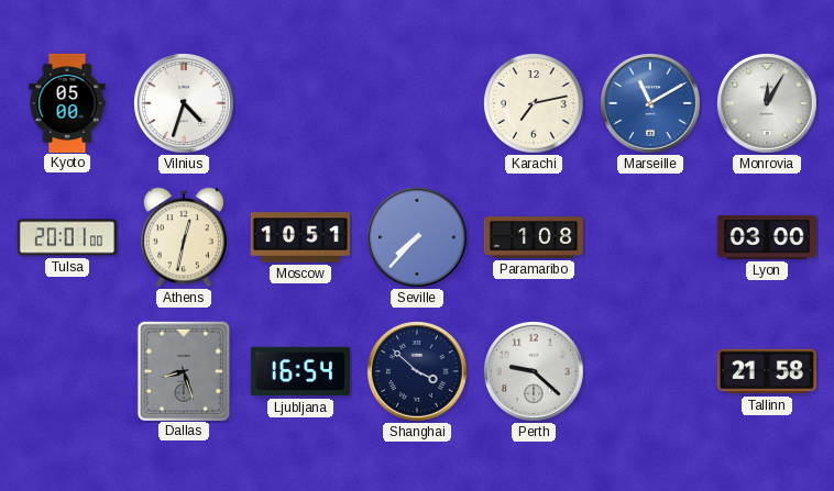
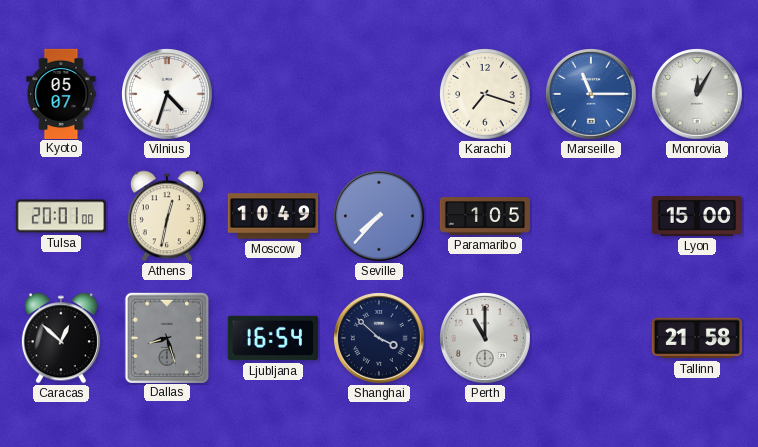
Kyoto: 05:00 -> 05:07
Karachi: 7:13 -> 7:18
Marseille: 11:10 -> 11:15
Moscow: 10:51 -> 10:49
Paramaribo: 1:08 -> 1:05
Lyon: 03:00 -> 15:00
Caracas: none -> 12:52
Perth: 9:22 -> 11:00
